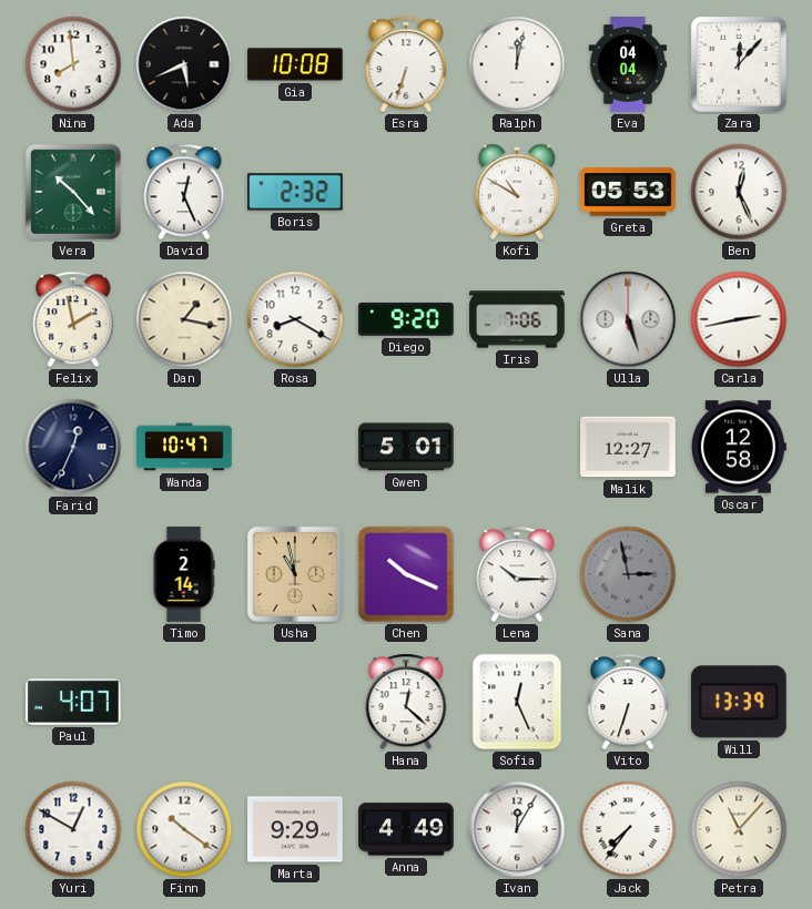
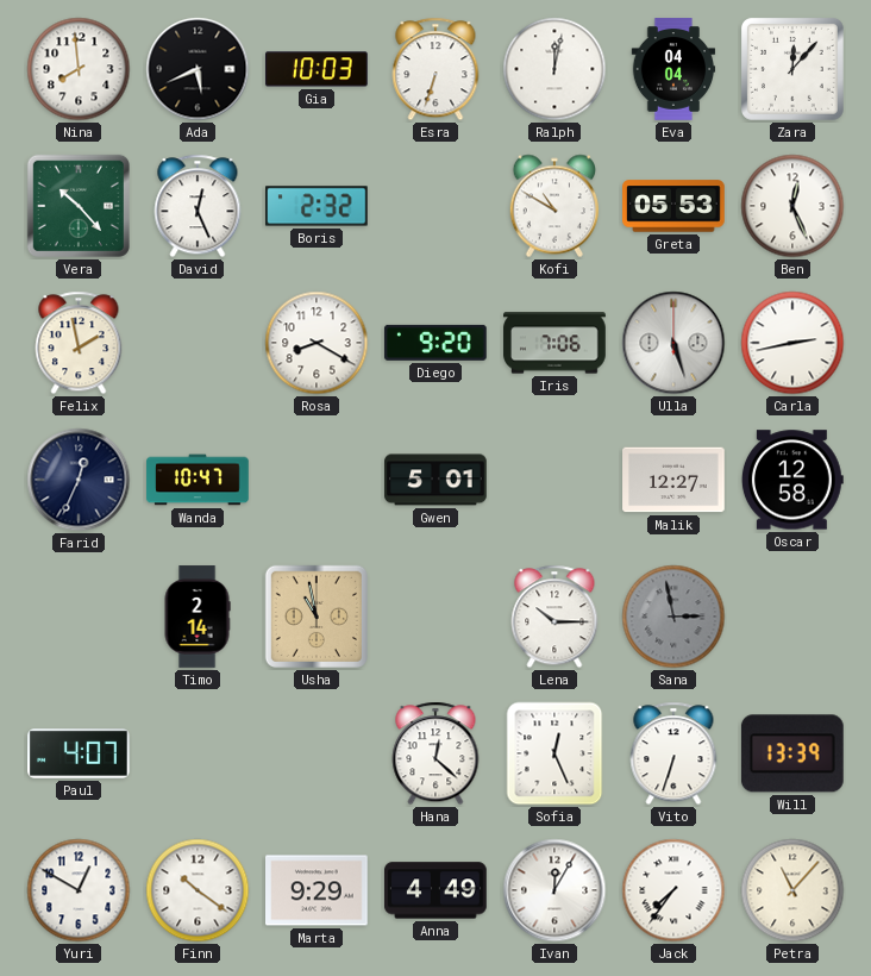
Gia: 10:08 -> 10:03
Dan: 1:17 -> none
Chen: 10:19 -> none
